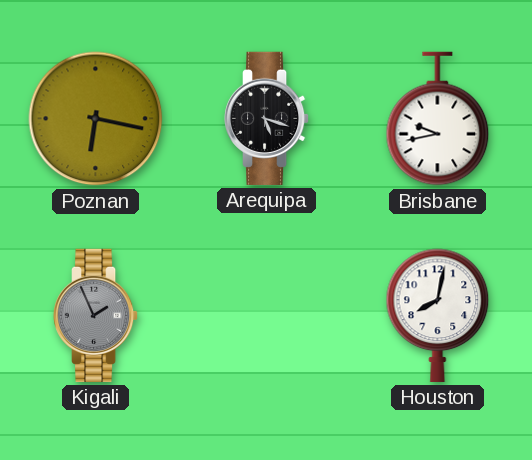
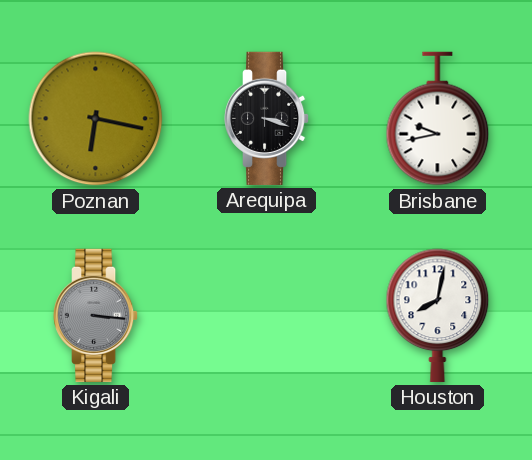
Arequipa: 5:18 -> 3:18
Kigali: 1:56 -> 3:16
